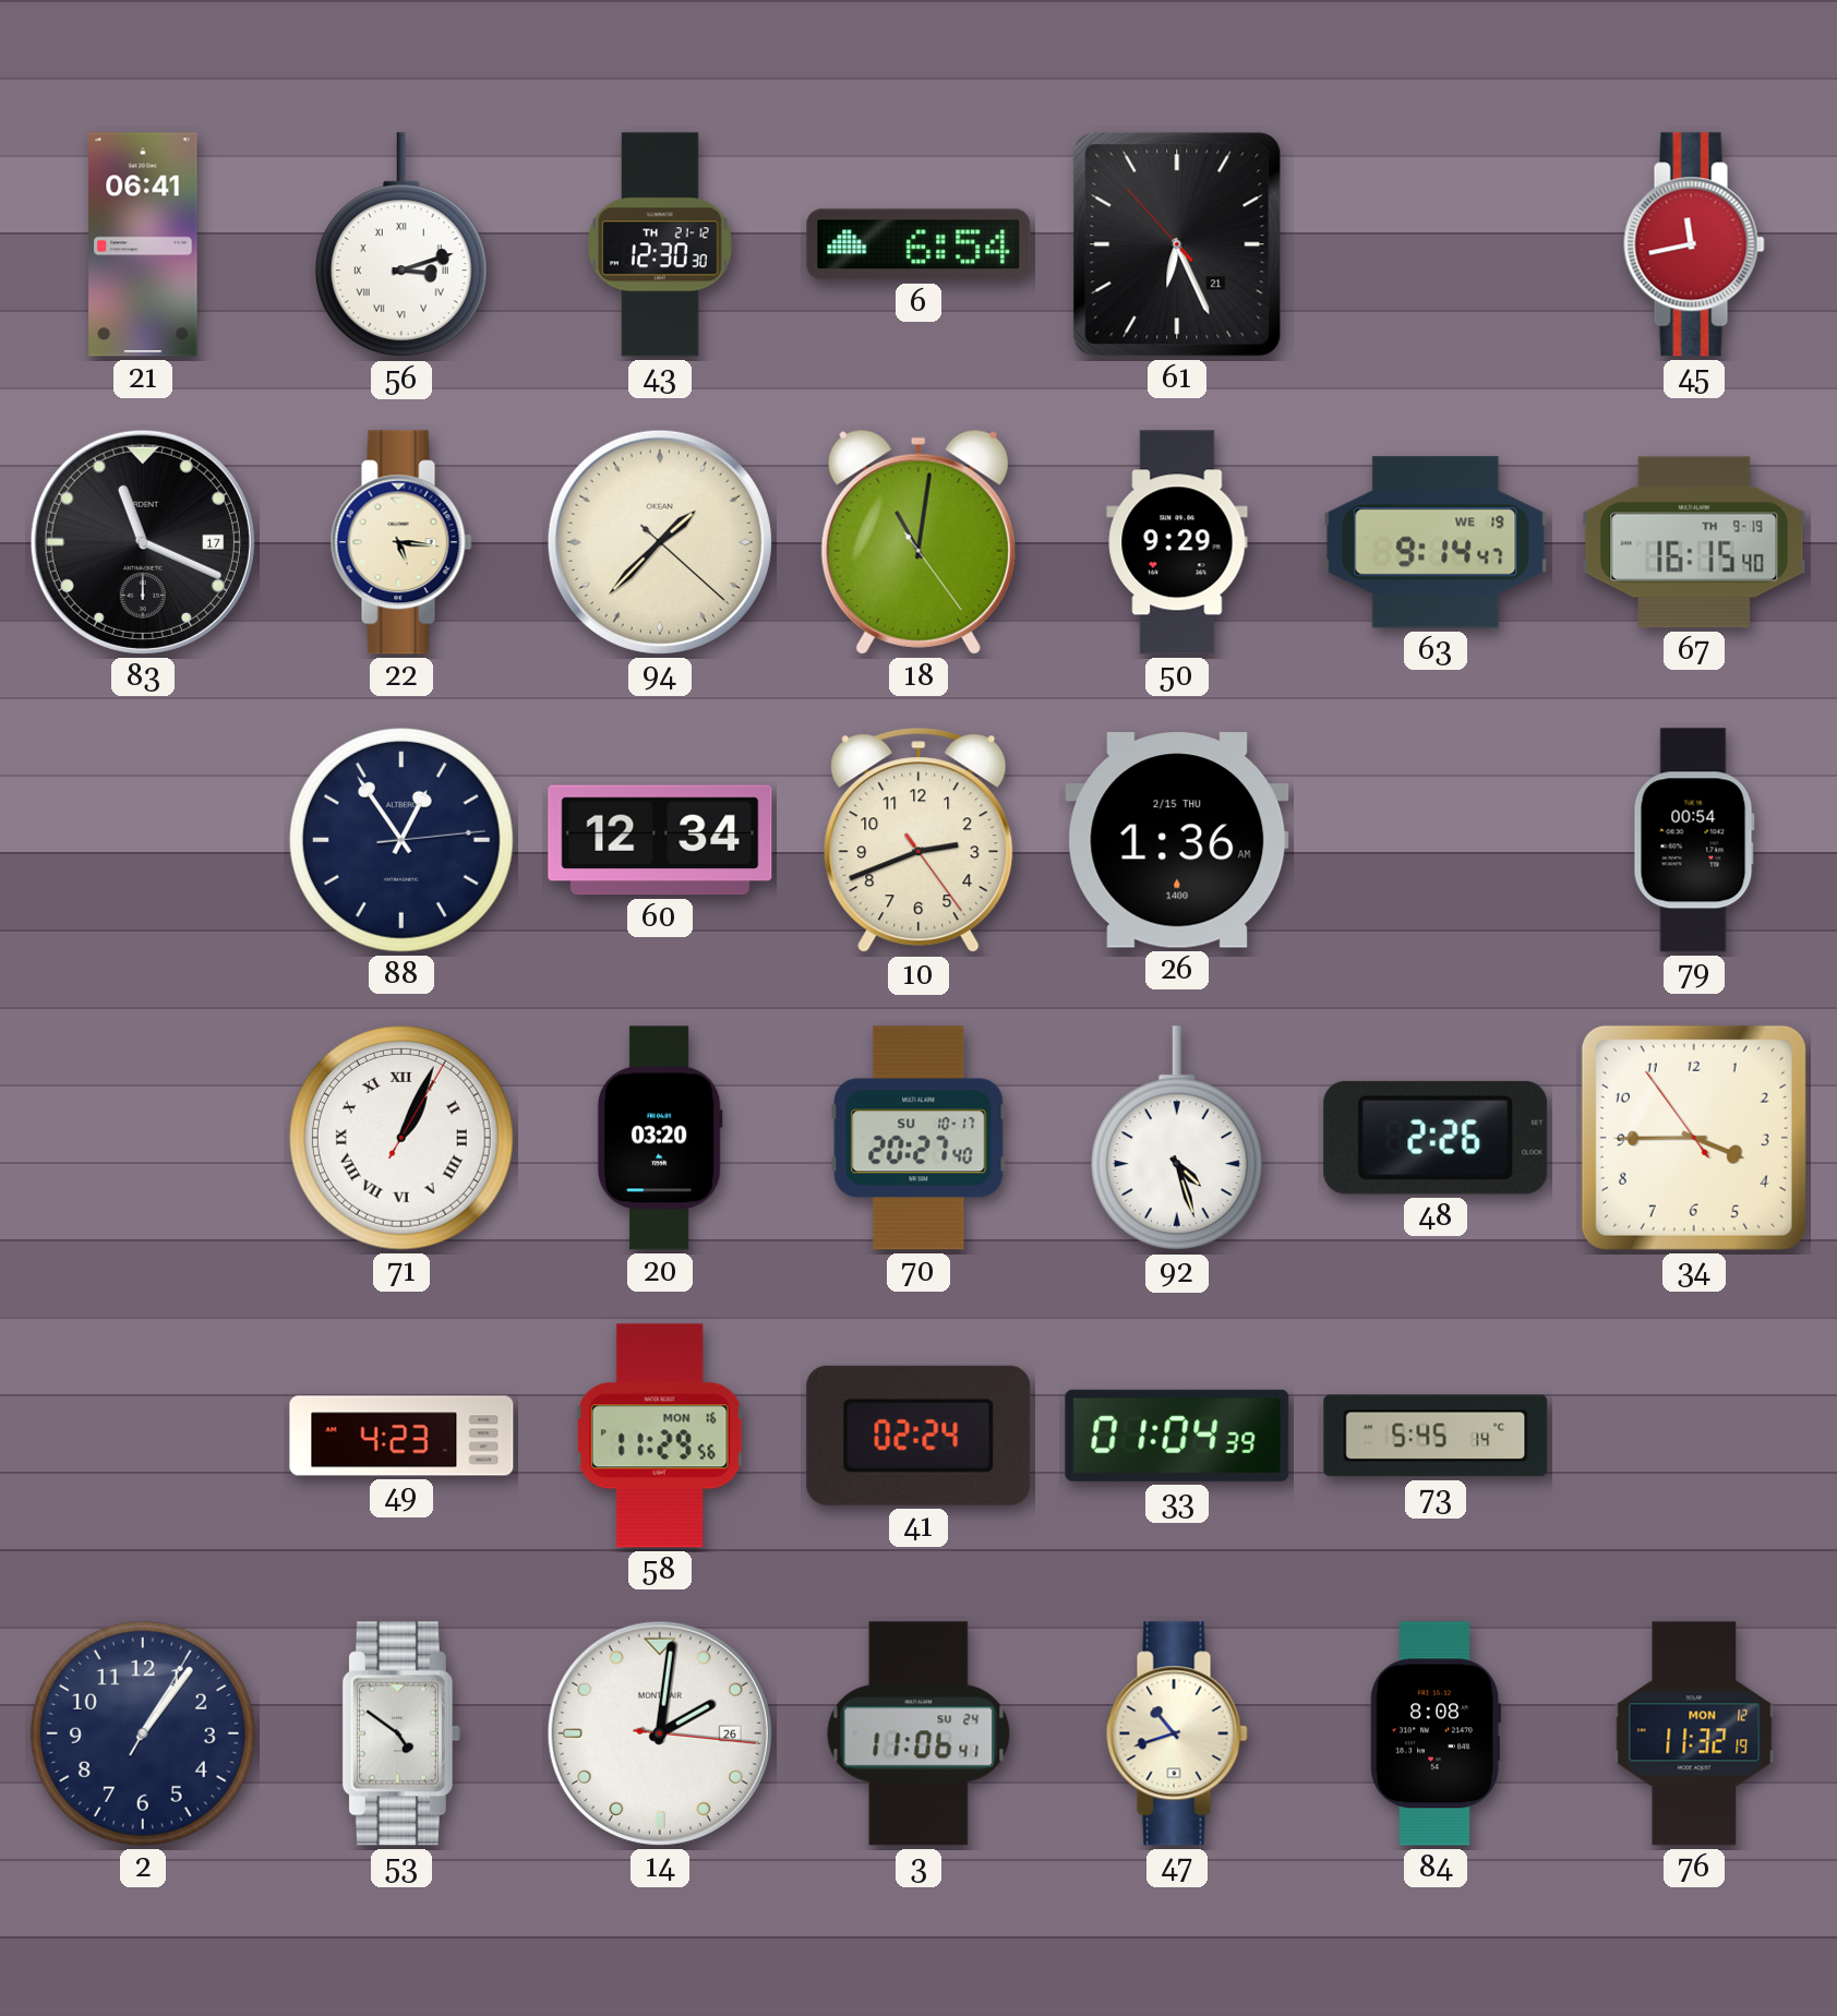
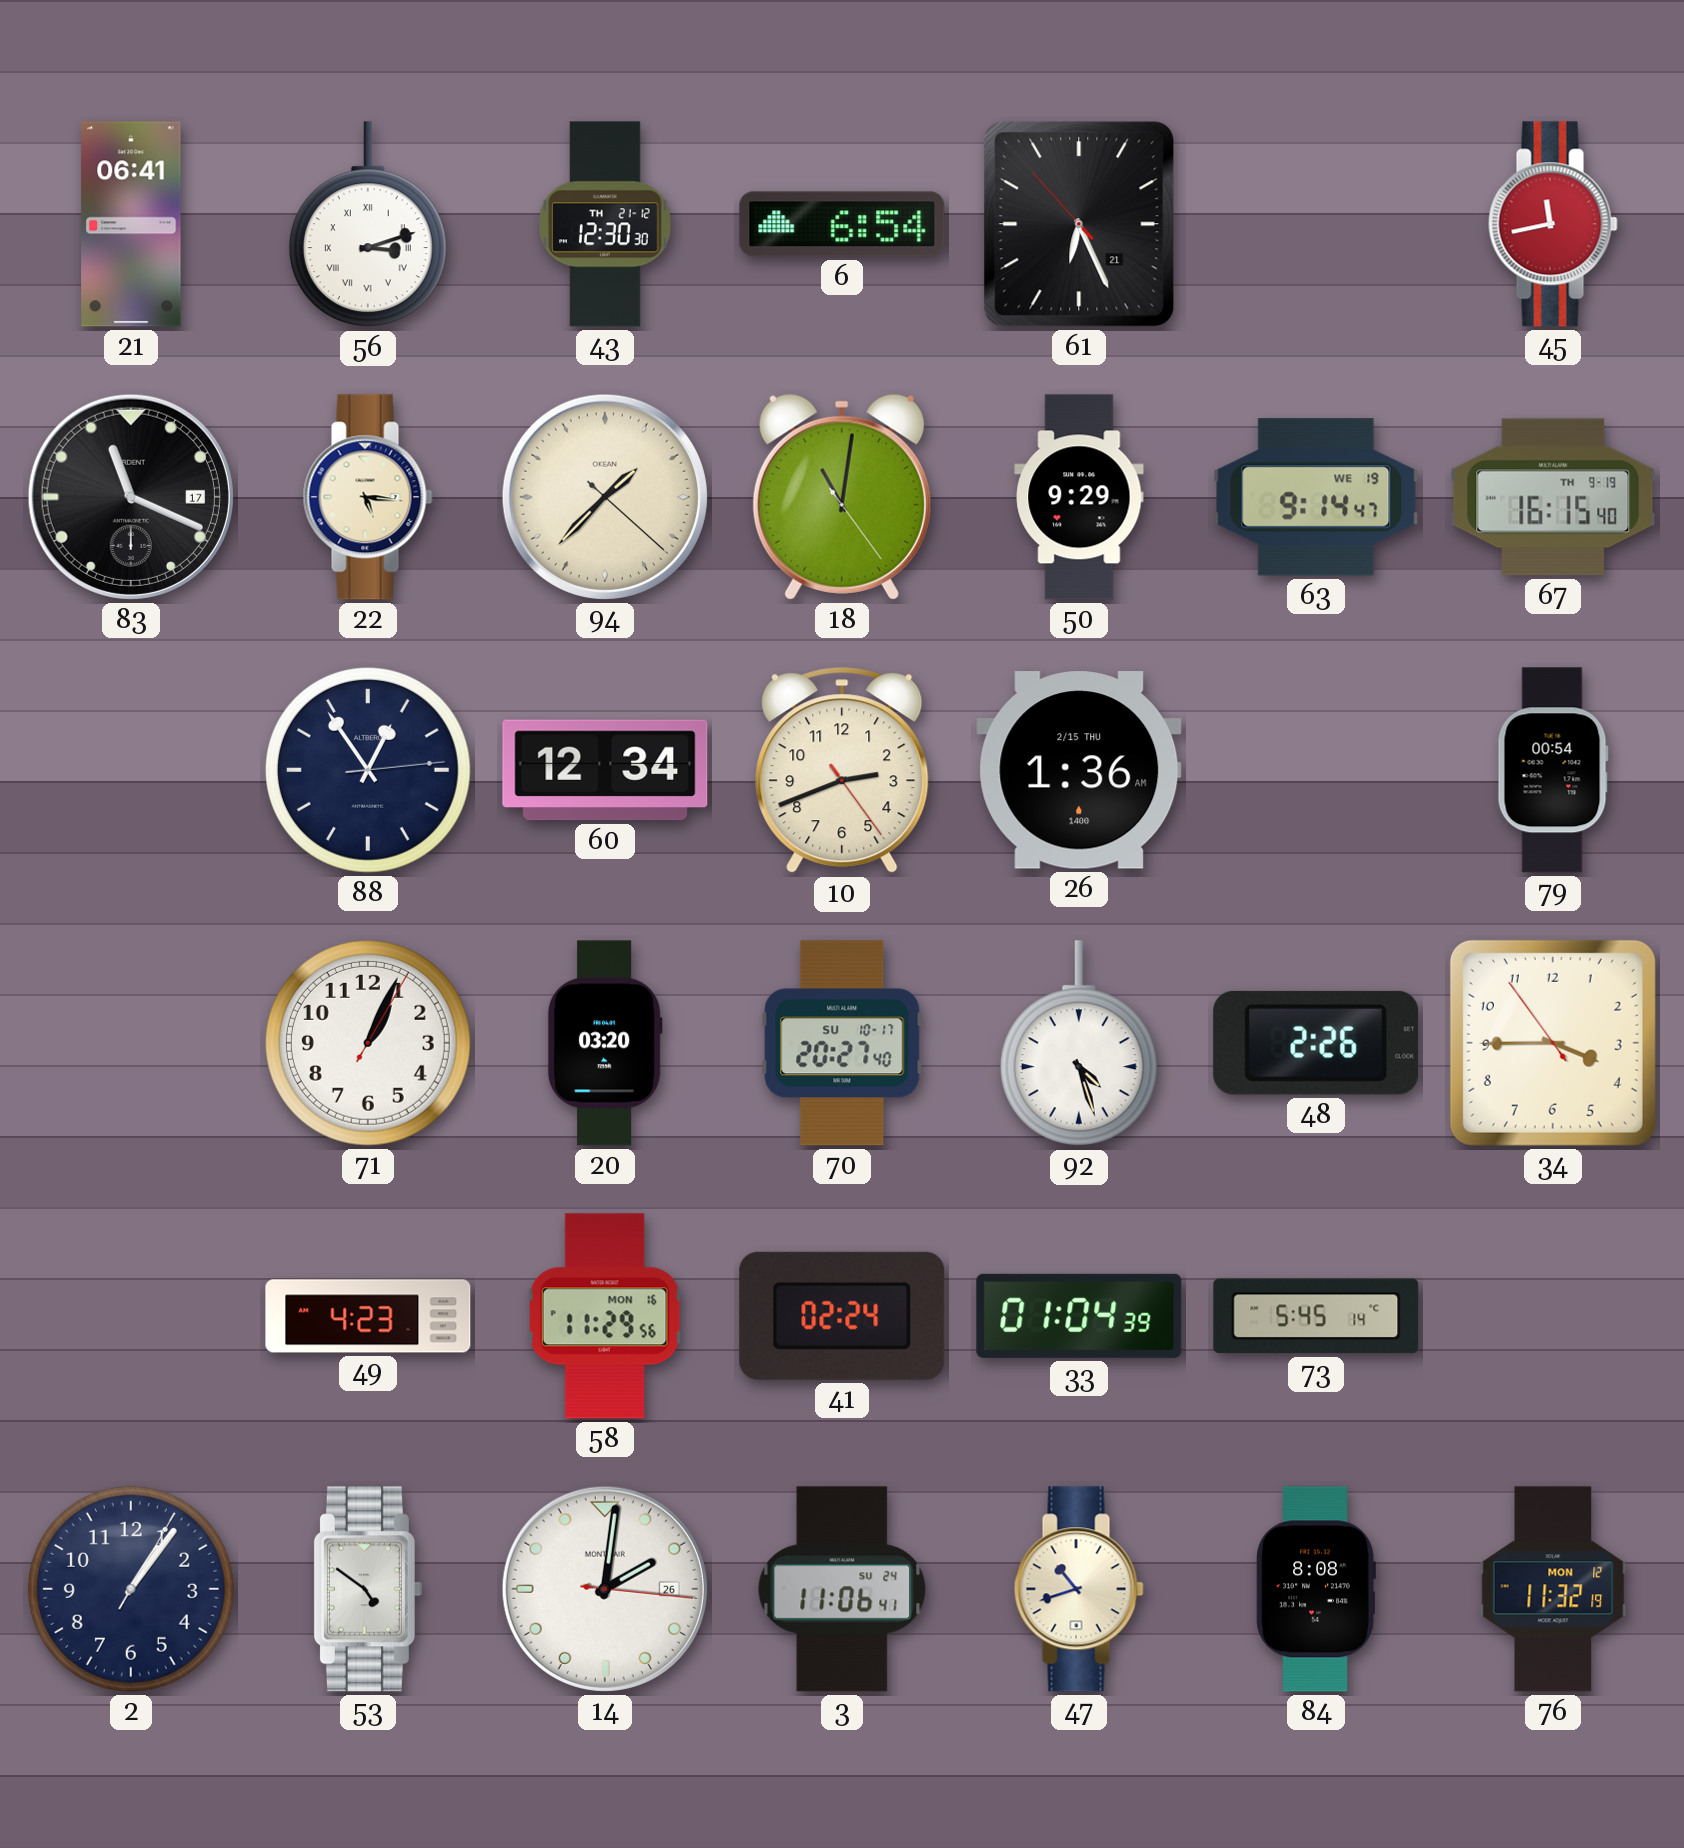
71 numerals: Roman -> Arabic
